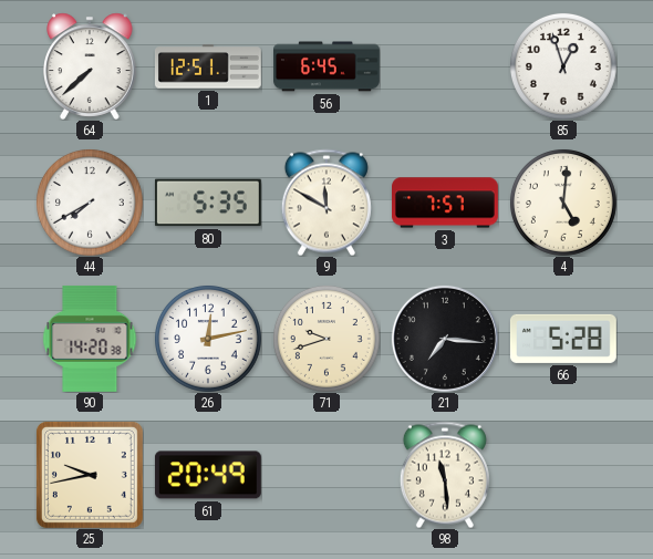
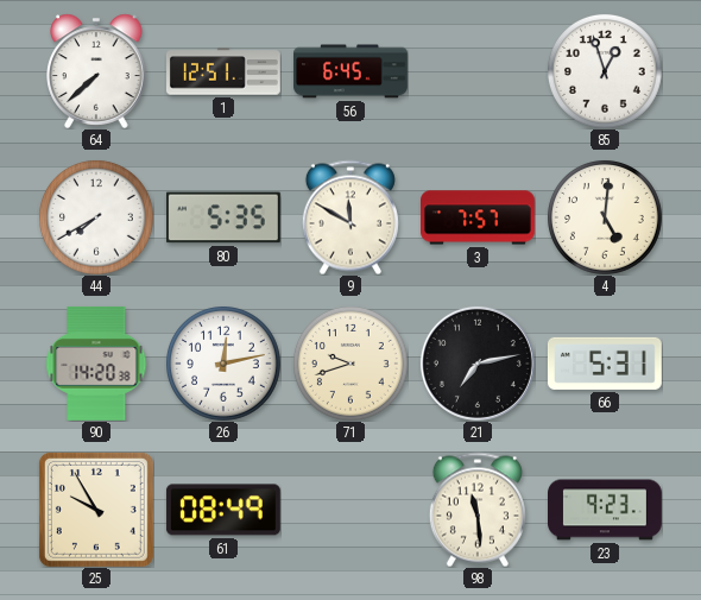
21: 7:16 -> 7:13
66: 5:28 -> 5:31
25: 9:43 -> 9:55
61: 20:49 -> 08:49
23: none -> 9:23
